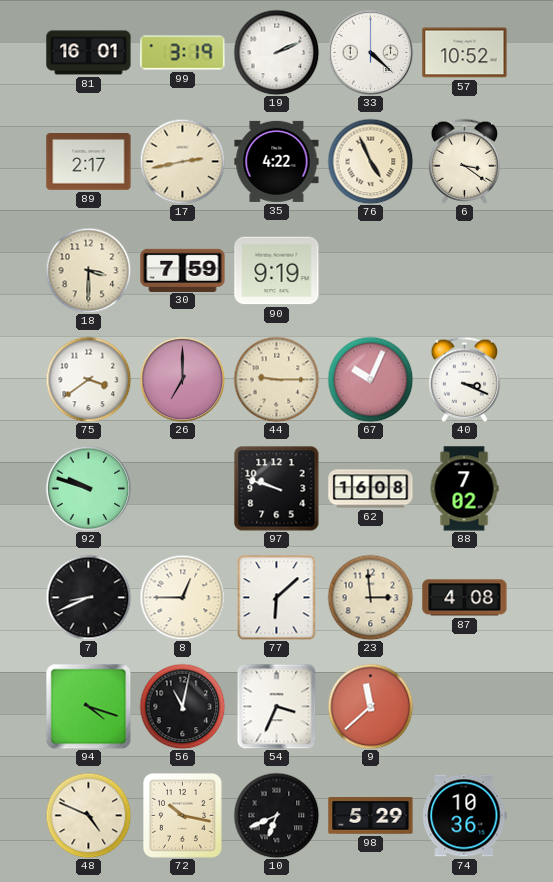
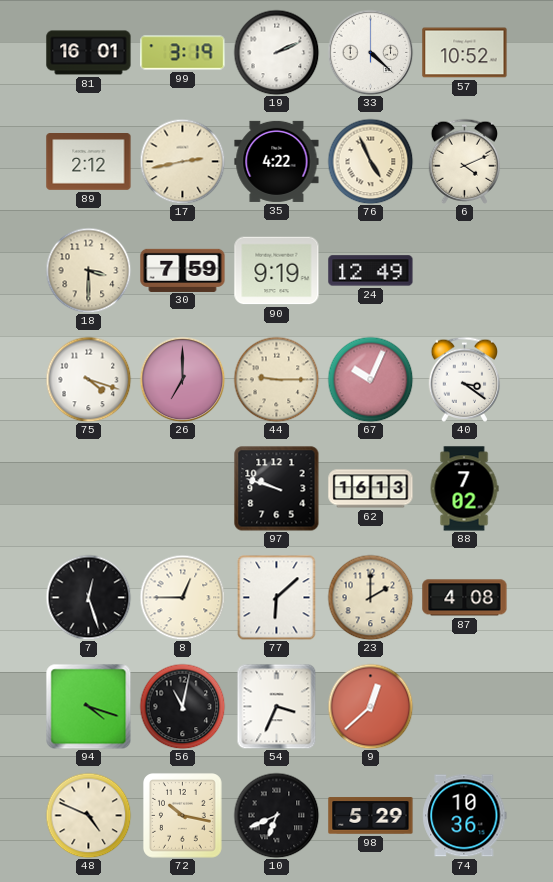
89: 2:17 -> 2:12
6: 3:21 -> 4:11
24: none -> 12:49
75: 3:39 -> 4:18
40: 3:19 -> 3:21
92: 9:48 -> none
62: 16:08 -> 16:13
7: 8:41 -> 12:27
23: 2:59 -> 2:00
9: 11:38 -> 12:38
